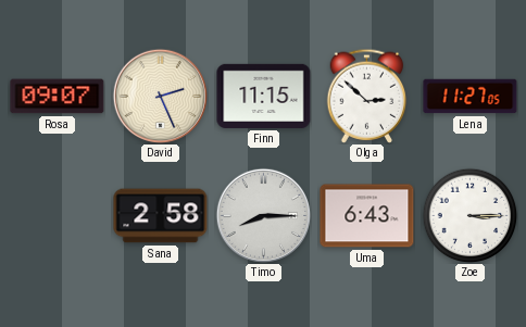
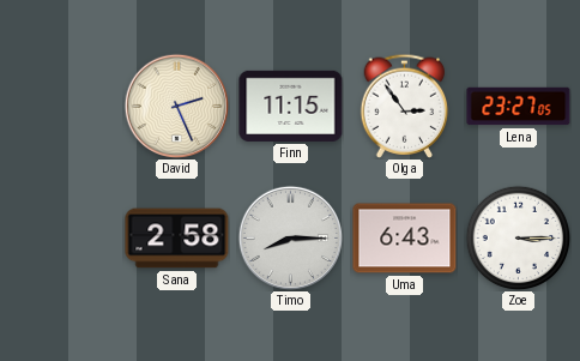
Rosa: 09:07 -> none
Olga: 2:52 -> 2:54
Lena: 11:27 -> 23:27
